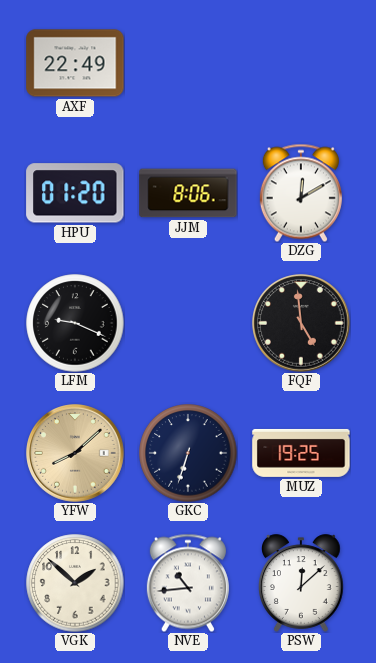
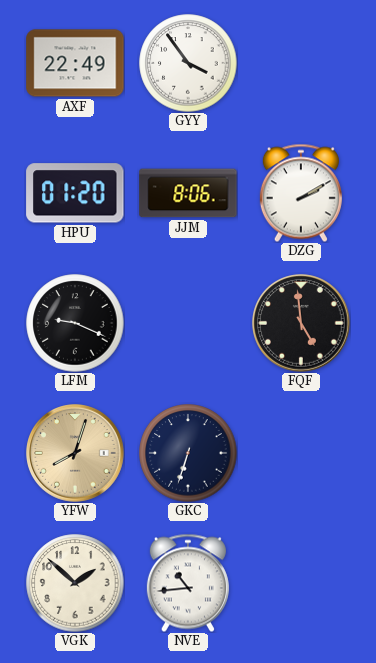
GYY: none -> 3:54
DZG: 12:10 -> 2:10
YFW: 8:08 -> 8:03
MUZ: 19:25 -> none
PSW: 12:08 -> none
